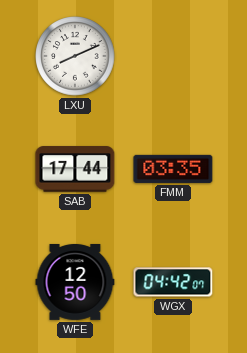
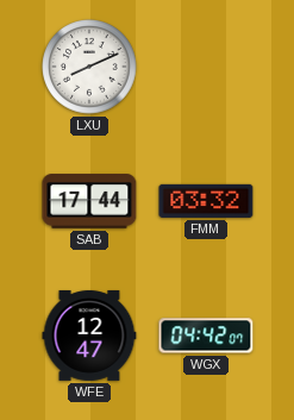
FMM: 03:35 -> 03:32
WFE: 12:50 -> 12:47
